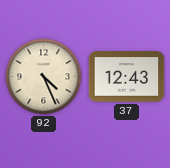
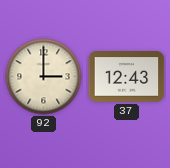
92: 4:26 -> 3:00
